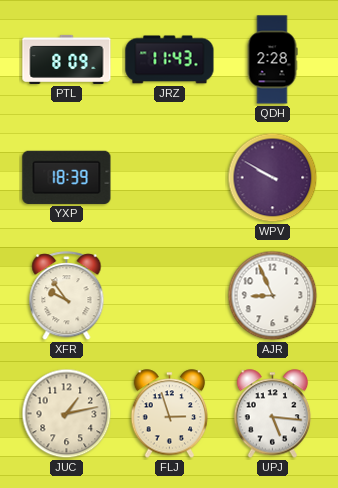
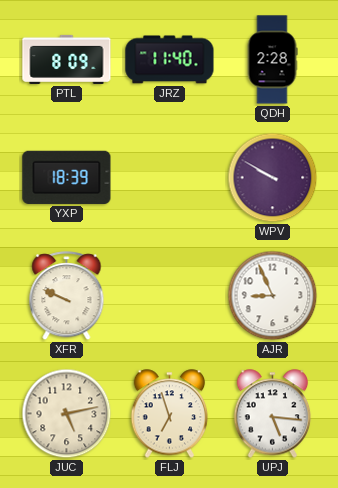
JRZ: 11:43 -> 11:40
XFR: 9:54 -> 9:49
JUC: 1:13 -> 5:13
FLJ: 2:57 -> 6:57
